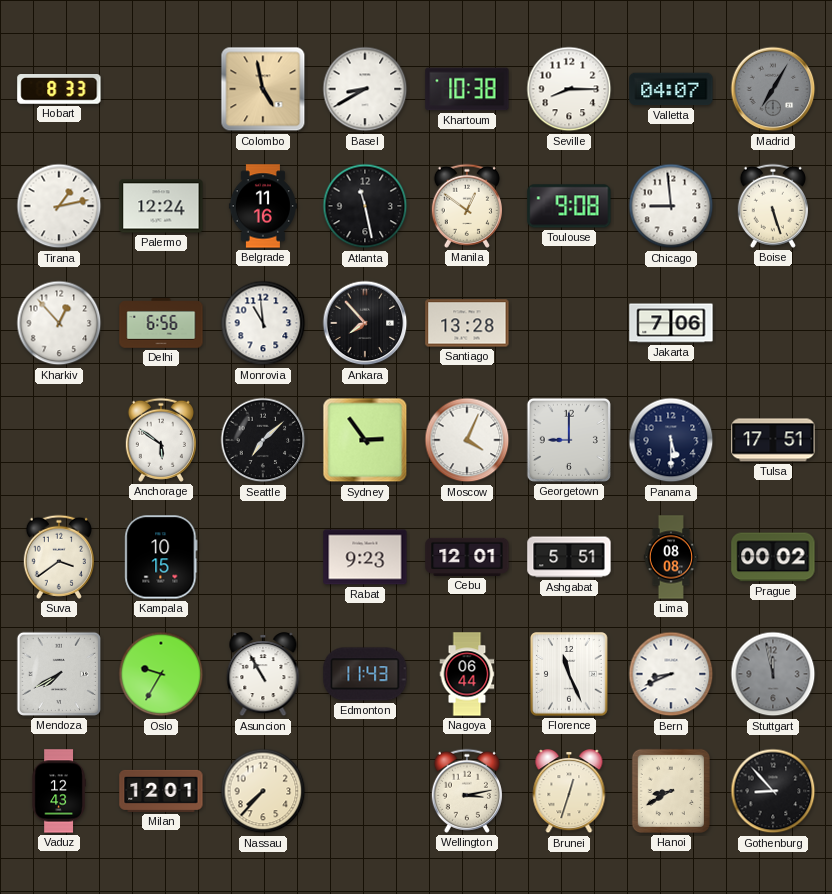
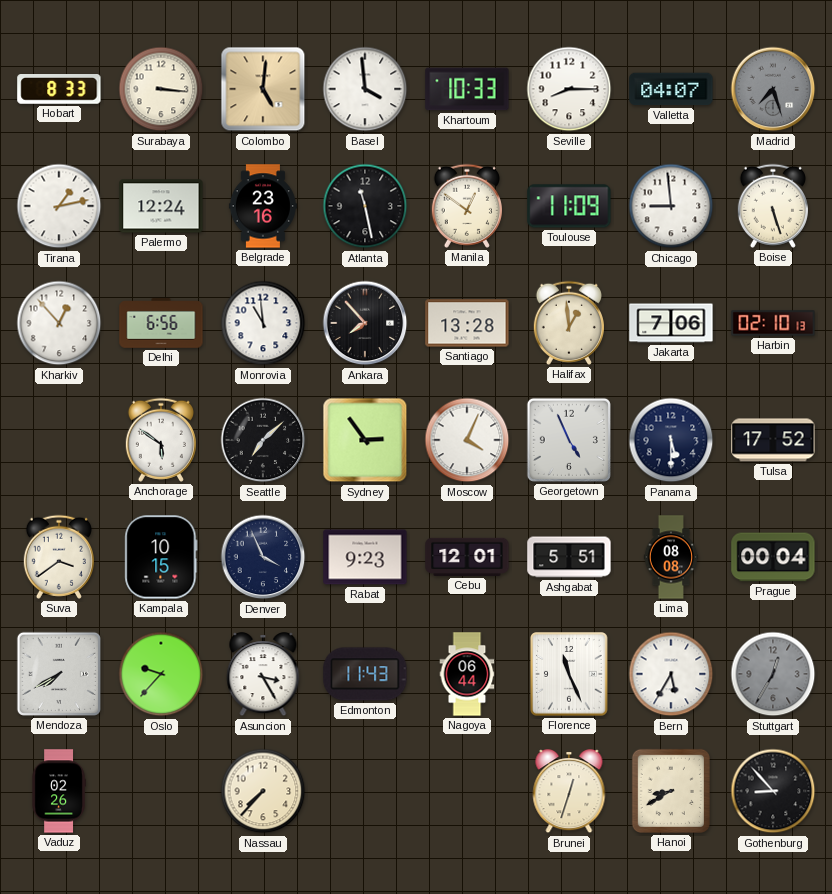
Surabaya: none -> 3:16
Colombo: 4:58 -> 5:01
Basel: 8:40 -> 3:59
Khartoum: 10:38 -> 10:33
Madrid: 7:05 -> 7:27
Belgrade: 11:16 -> 23:16
Toulouse: 9:08 -> 11:09
Halifax: none -> 12:59
Harbin: none -> 02:10
Georgetown: 9:00 -> 4:56
Tulsa: 17:51 -> 17:52
Denver: none -> 3:56
Prague: 00:02 -> 00:04
Oslo: 9:35 -> 9:37
Asuncion: 10:55 -> 3:25
Bern: 8:41 -> 5:35
Stuttgart: 11:58 -> 12:35
Vaduz: 12:43 -> 02:26
Milan: 12:01 -> none
Wellington: 3:13 -> none
